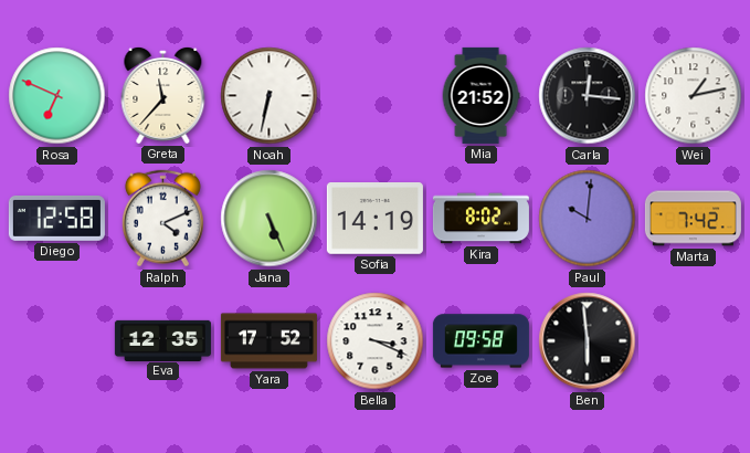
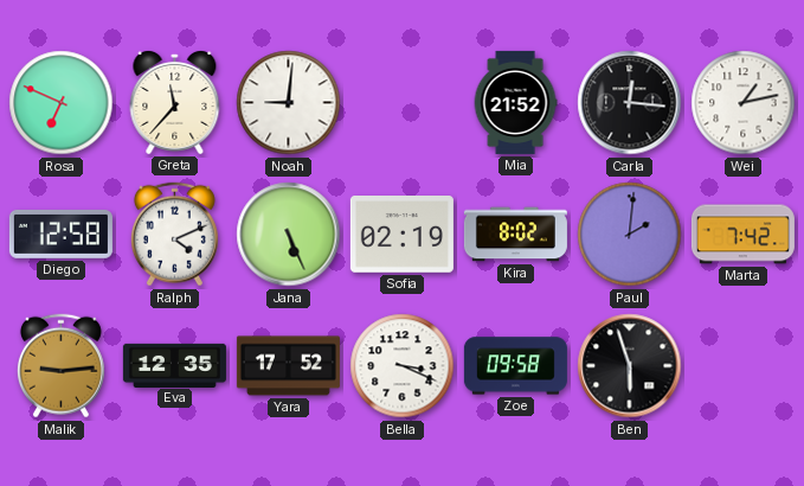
Noah: 6:32 -> 9:01
Sofia: 14:19 -> 02:19
Paul: 10:01 -> 2:01
Malik: none -> 9:14
Ben: 5:59 -> 5:57
